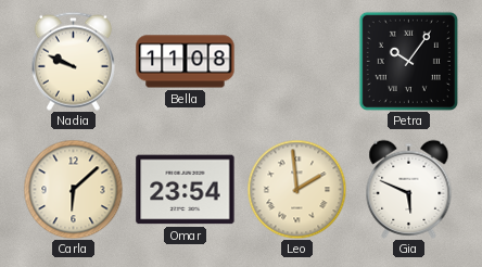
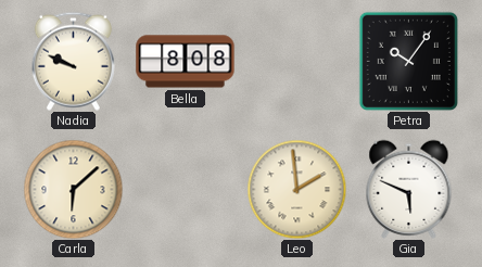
Bella: 11:08 -> 8:08
Omar: 23:54 -> none
